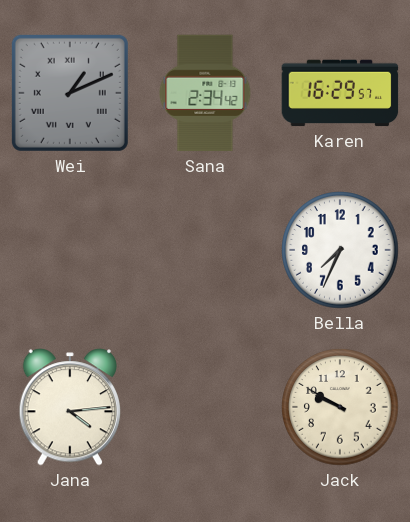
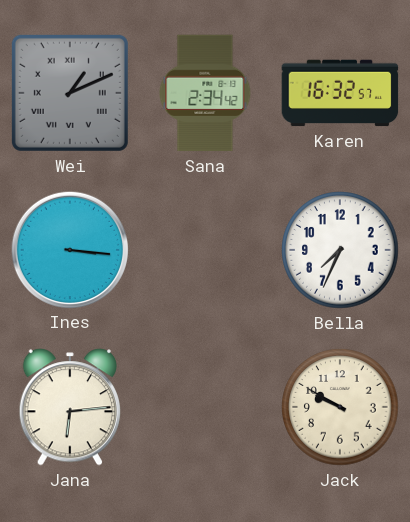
Karen: 16:29 -> 16:32
Ines: none -> 3:16
Jana: 4:14 -> 6:14
